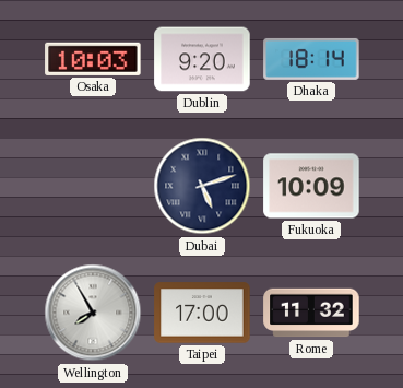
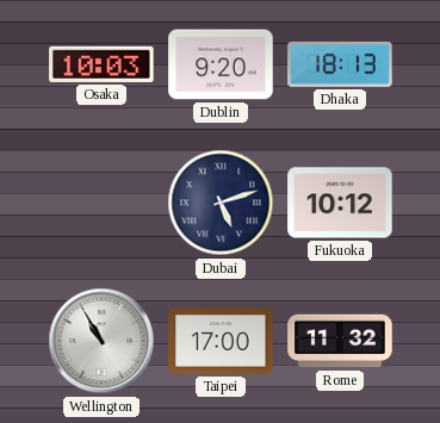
Dhaka: 18:14 -> 18:13
Fukuoka: 10:09 -> 10:12
Wellington: 7:55 -> 10:55
